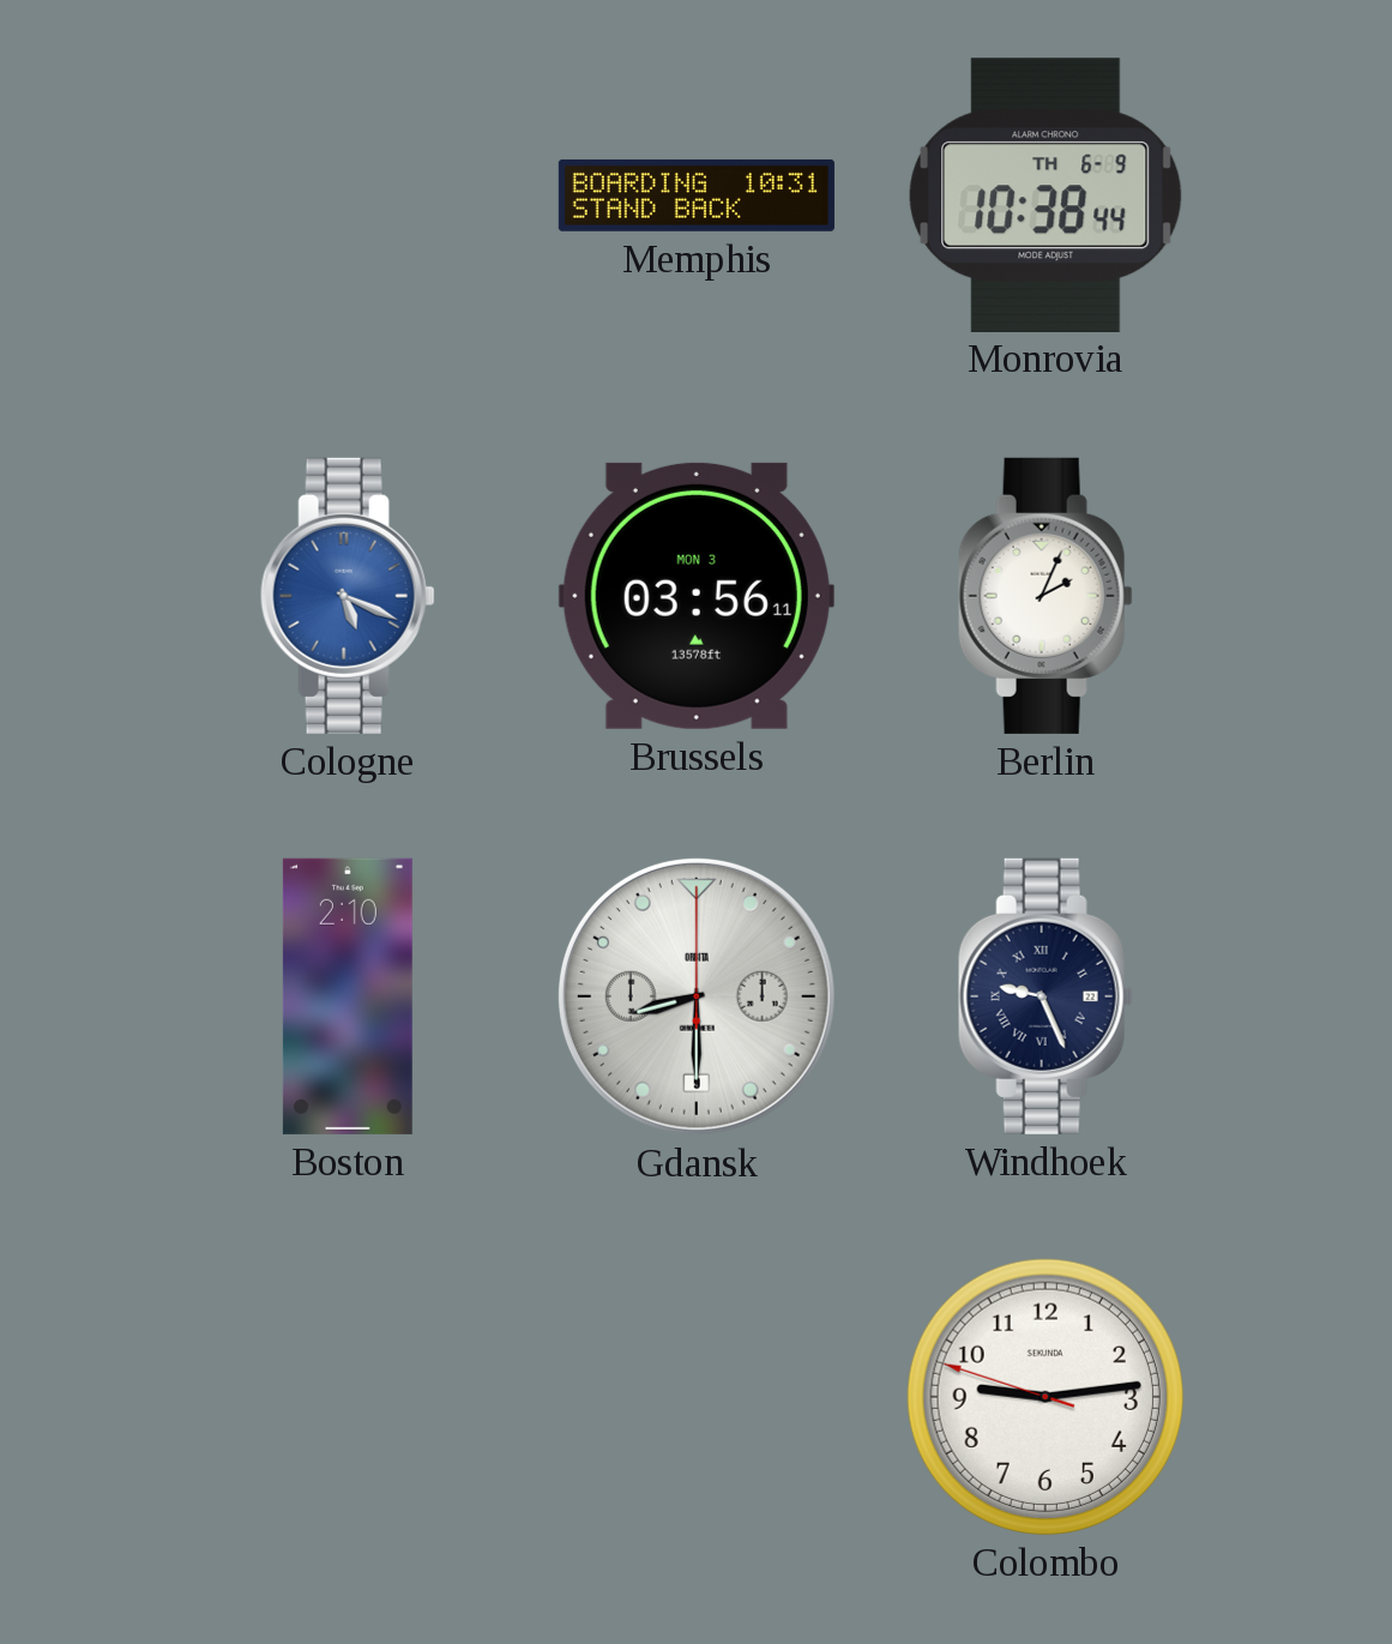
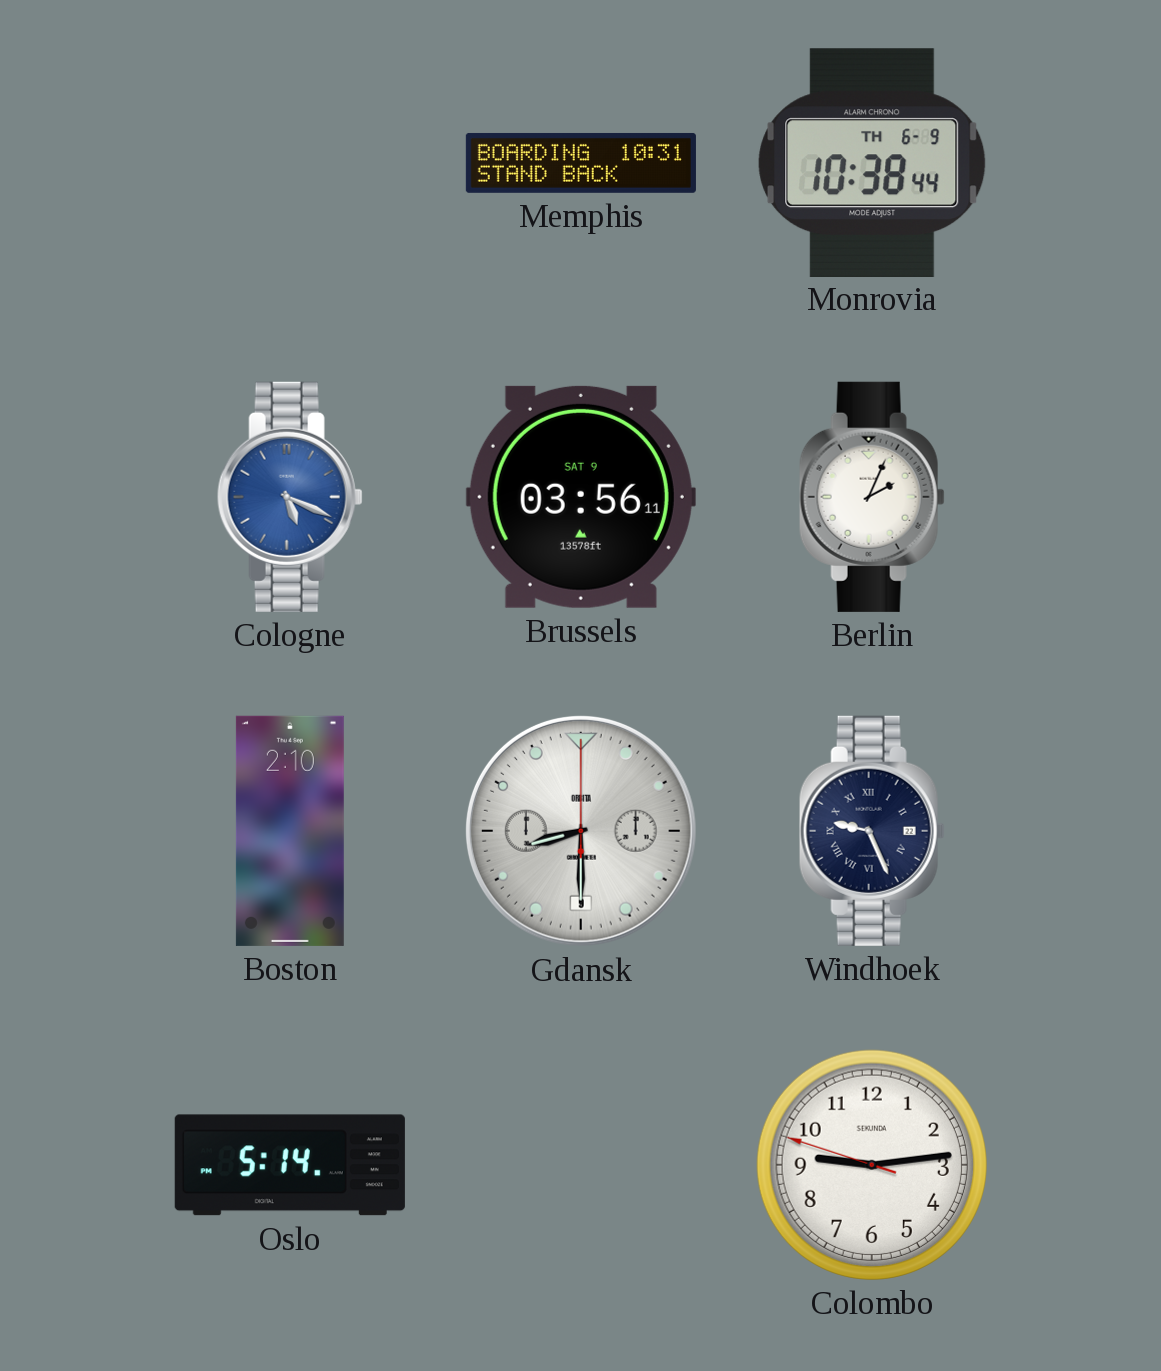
Brussels date: MON 3 -> SAT 9
Oslo: none -> 5:14
